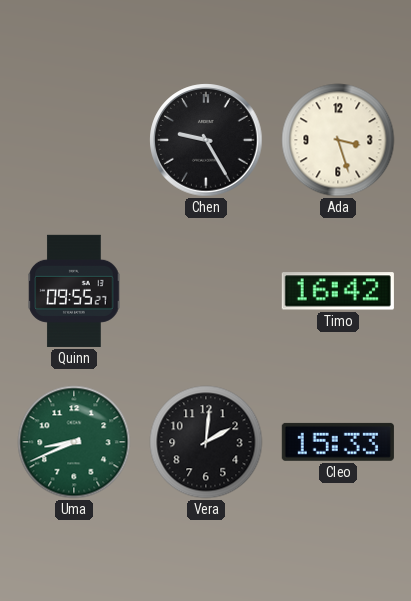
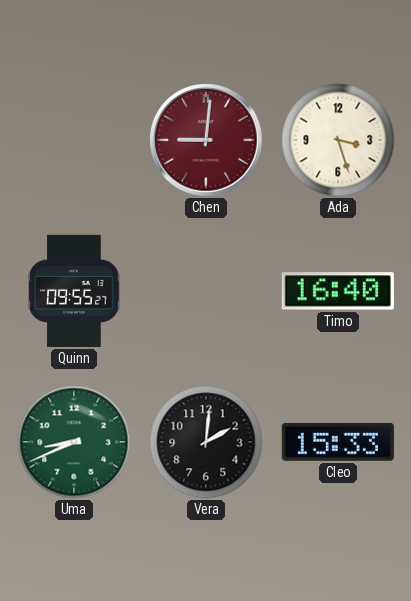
Chen: 9:25 -> 9:01
Chen dial: black -> burgundy
Timo: 16:42 -> 16:40
